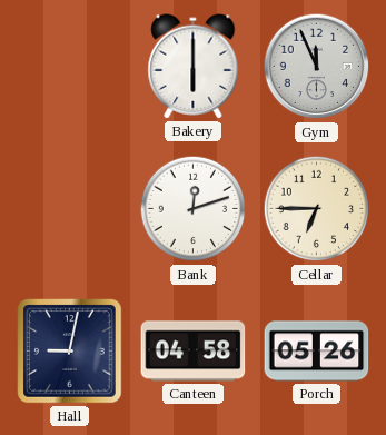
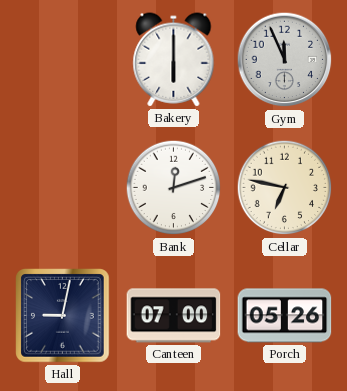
Cellar: 6:45 -> 6:47
Canteen: 04:58 -> 07:00
